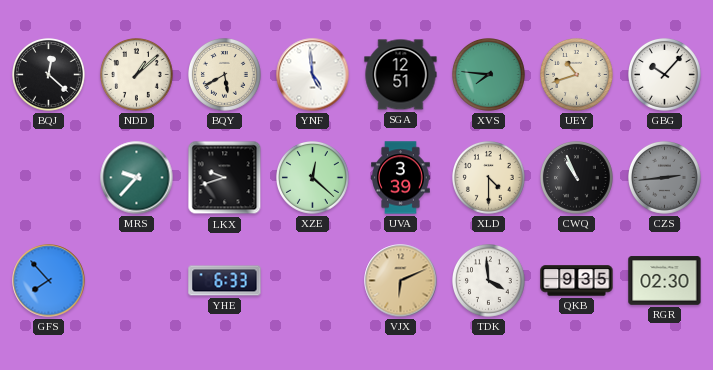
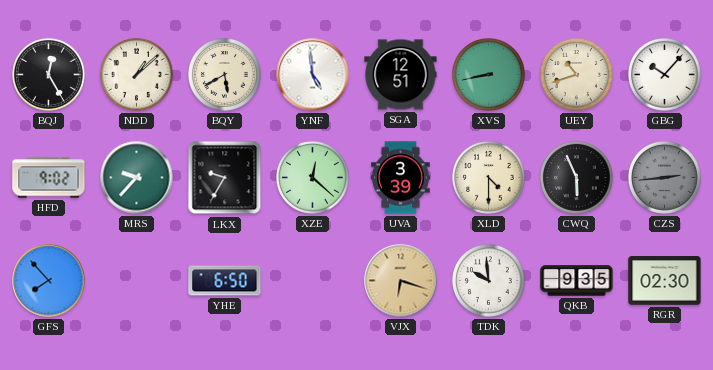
BQJ: 12:22 -> 12:25
XVS: 7:46 -> 8:43
HFD: none -> 9:02
LKX: 9:42 -> 9:35
CWQ: 10:56 -> 5:56
YHE: 6:33 -> 6:50
VJX: 6:11 -> 6:18
TDK: 3:59 -> 9:59
